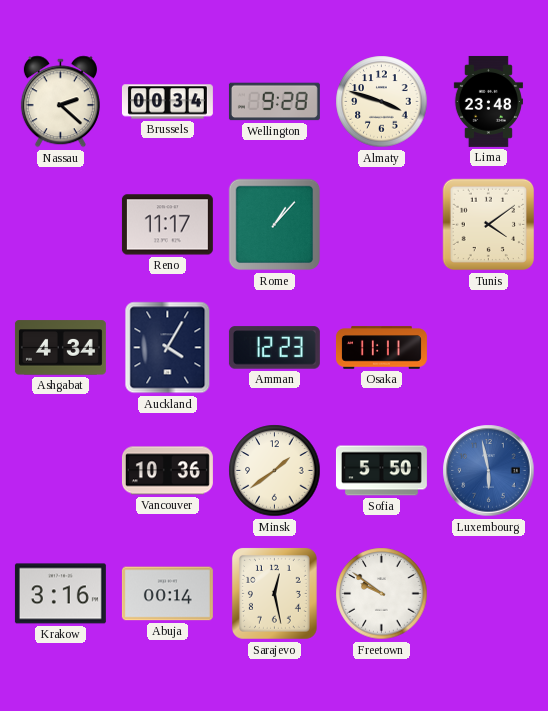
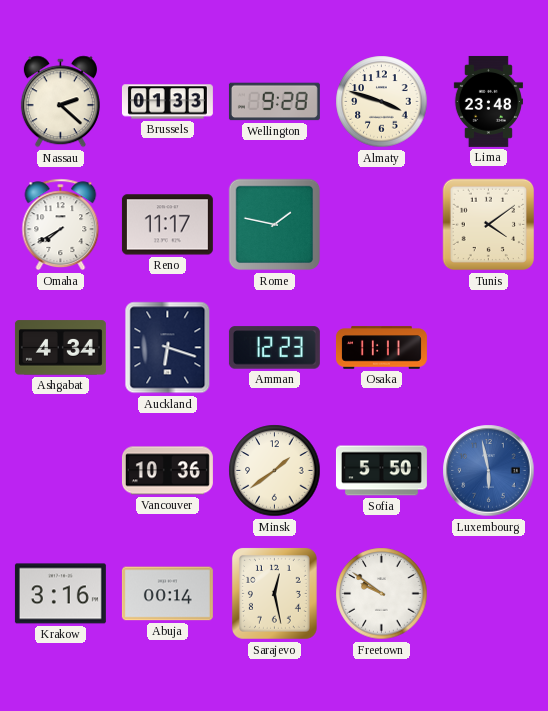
Brussels: 00:34 -> 01:33
Omaha: none -> 7:40
Rome: 1:07 -> 1:47
Auckland: 4:05 -> 6:18
